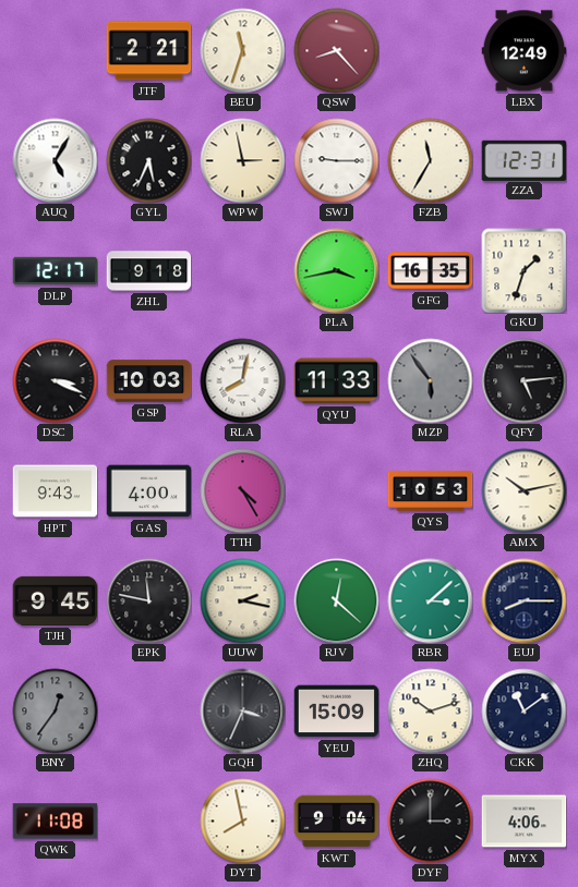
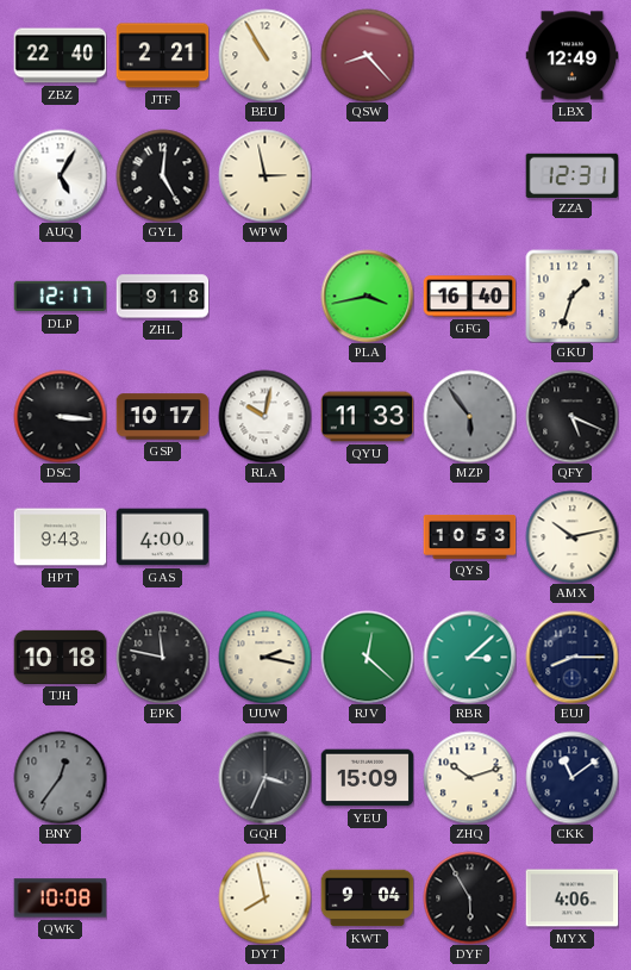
ZBZ: none -> 22:40
BEU: 11:33 -> 10:55
GYL: 5:34 -> 5:01
SWJ: 9:15 -> none
FZB: 11:35 -> none
GFG: 16:35 -> 16:40
DSC: 3:19 -> 3:16
GSP: 10:03 -> 10:17
RLA: 8:02 -> 10:02
QFY: 5:14 -> 5:19
TTH: 4:25 -> none
TJH: 9:45 -> 10:18
QWK: 11:08 -> 10:08
DYF: 3:00 -> 5:55
